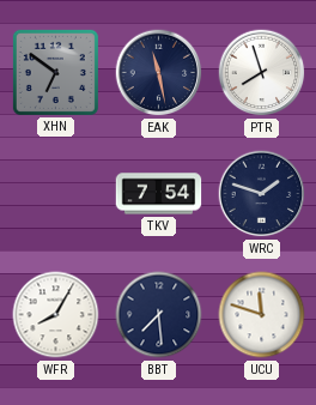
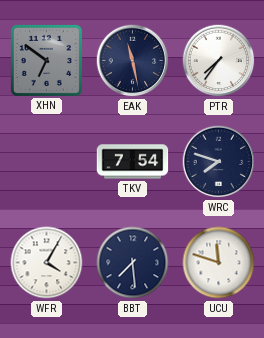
PTR: 7:57 -> 7:36
WRC: 1:48 -> 7:48
WFR: 8:05 -> 4:05
